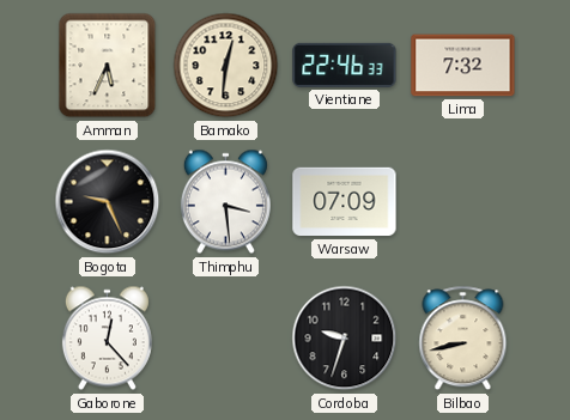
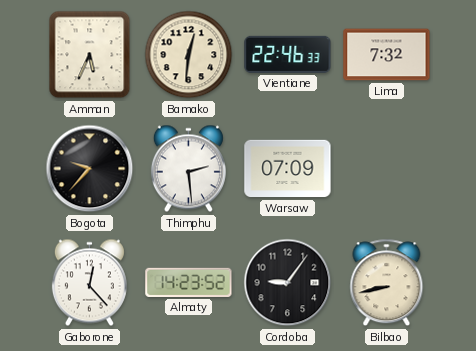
Bogota: 9:26 -> 9:37
Thimphu: 3:29 -> 2:29
Almaty: none -> 14:23
Cordoba: 9:33 -> 9:06
